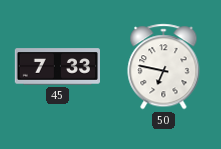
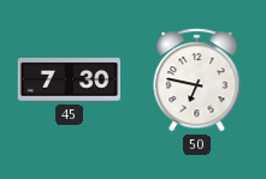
45: 7:33 -> 7:30
